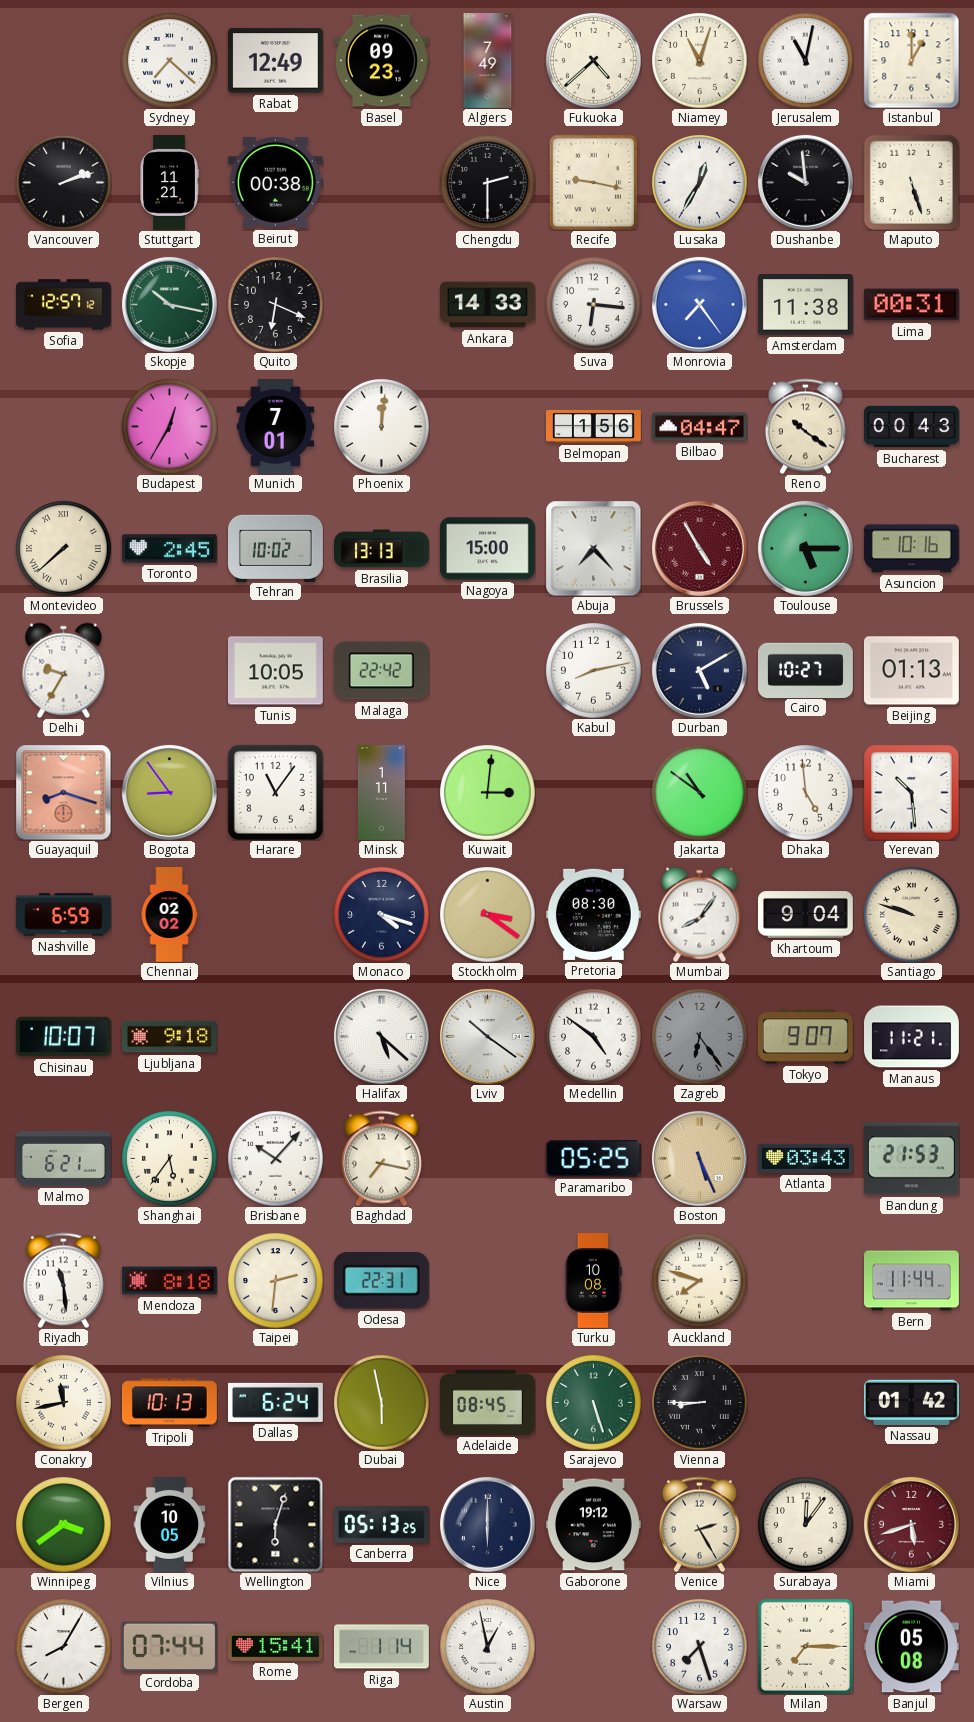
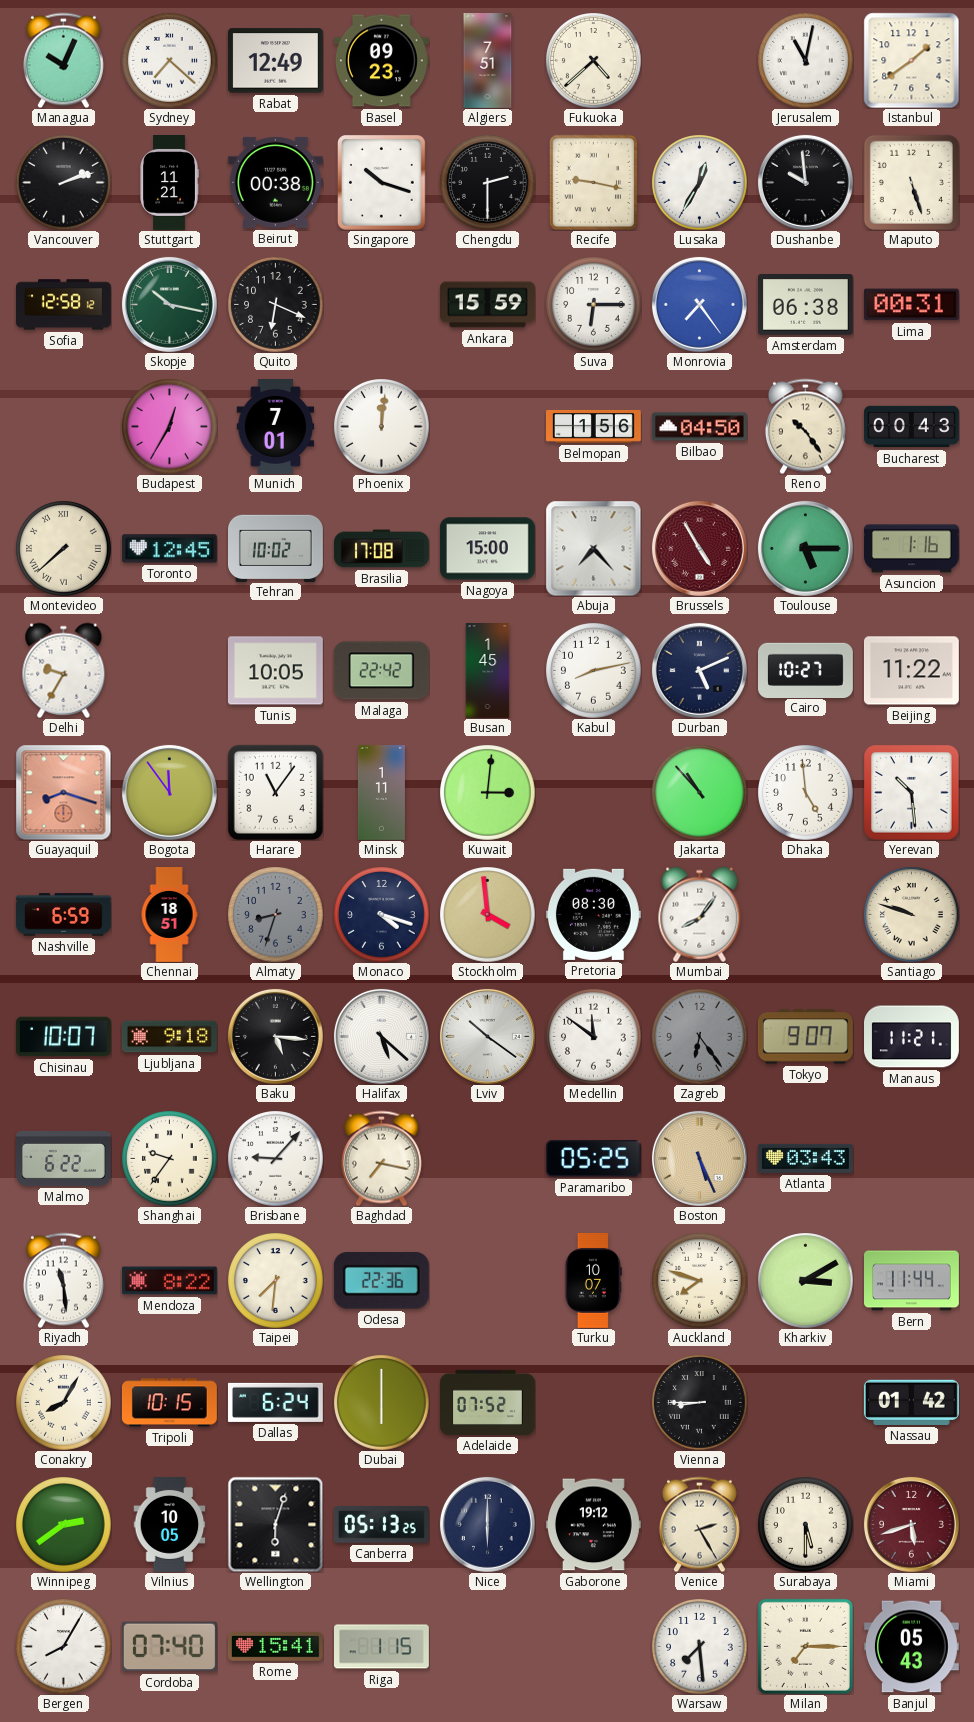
Managua: none -> 10:04
Algiers: 7:49 -> 7:51
Niamey: 11:03 -> none
Istanbul: 1:00 -> 1:39
Singapore: none -> 10:18
Sofia: 12:57 -> 12:58
Ankara: 14:33 -> 15:59
Suva: 6:16 -> 6:15
Amsterdam: 11:38 -> 06:38
Bilbao: 04:47 -> 04:50
Reno: 10:21 -> 10:24
Toronto: 2:45 -> 12:45
Brasilia: 13:13 -> 17:08
Asuncion: 10:16 -> 1:16
Busan: none -> 1:45
Durban: 5:10 -> 5:11
Beijing: 01:13 -> 11:22
Bogota: 8:54 -> 11:54
Jakarta: 10:51 -> 10:53
Chennai: 02:02 -> 18:51
Almaty: none -> 8:33
Stockholm: 3:21 -> 3:59
Khartoum: 9:04 -> none
Baku: none -> 5:16
Medellin: 4:51 -> 11:51
Malmo: 6:21 -> 6:22
Shanghai: 5:36 -> 9:36
Brisbane: 10:07 -> 9:07
Bandung: 21:53 -> none
Mendoza: 8:18 -> 8:22
Taipei: 2:31 -> 7:31
Odesa: 22:31 -> 22:36
Turku: 10:08 -> 10:07
Kharkiv: none -> 3:10
Conakry: 11:43 -> 8:05
Tripoli: 10:13 -> 10:15
Dubai: 5:58 -> 6:00
Adelaide: 08:45 -> 07:52
Sarajevo: 5:27 -> none
Winnipeg: 3:39 -> 2:39
Surabaya: 12:06 -> 5:30
Cordoba: 07:44 -> 07:40
Riga: 1:14 -> 1:15
Austin: 12:58 -> none
Warsaw: 7:27 -> 7:29
Banjul: 05:08 -> 05:43
